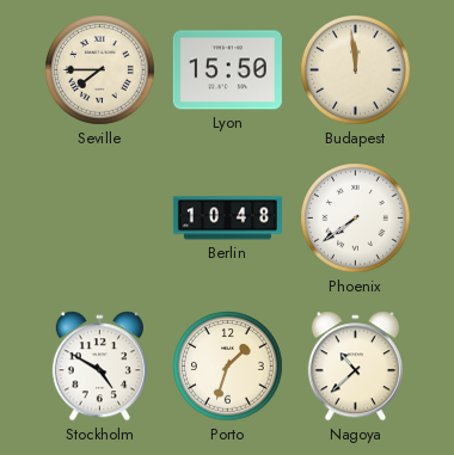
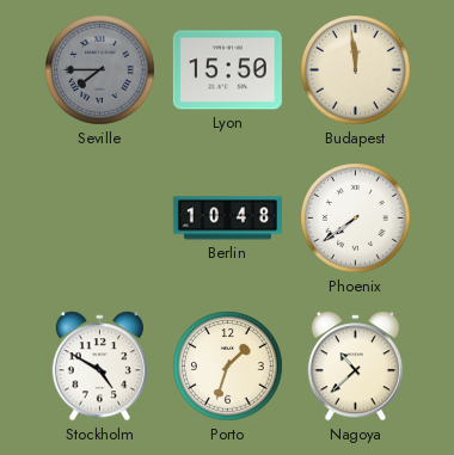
Seville dial: cream -> grey
